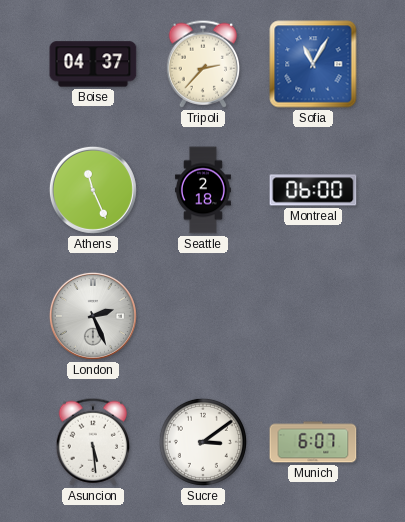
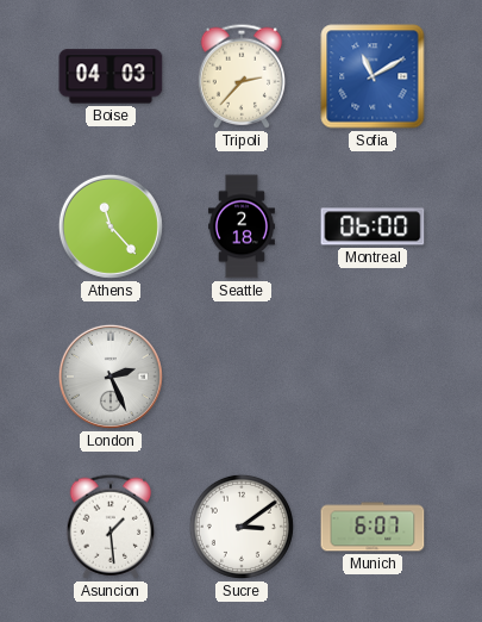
Boise: 04:37 -> 04:03
Sofia: 11:05 -> 11:10
Athens: 11:26 -> 11:23
Asuncion: 5:29 -> 1:29
